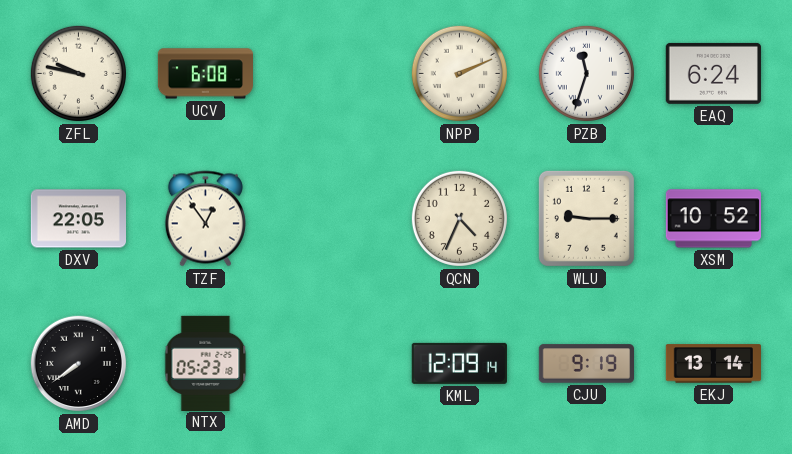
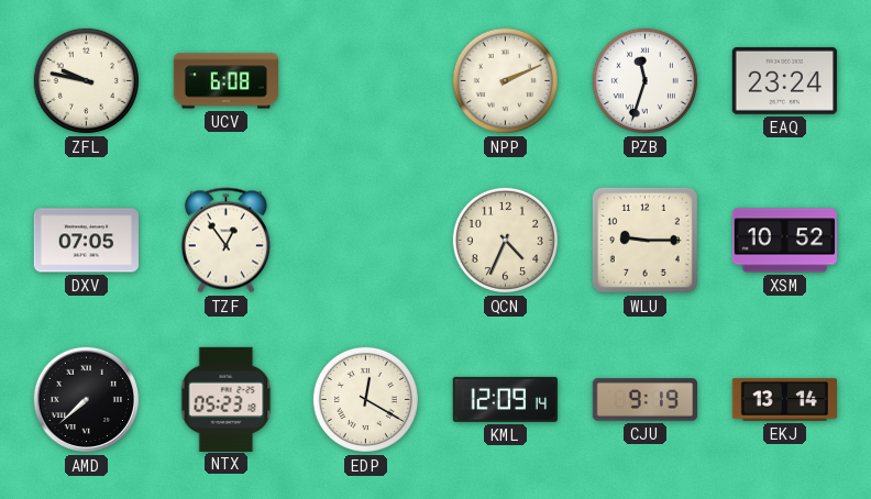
EAQ: 6:24 -> 23:24
DXV: 22:05 -> 07:05
AMD: 7:39 -> 7:38
EDP: none -> 12:20
